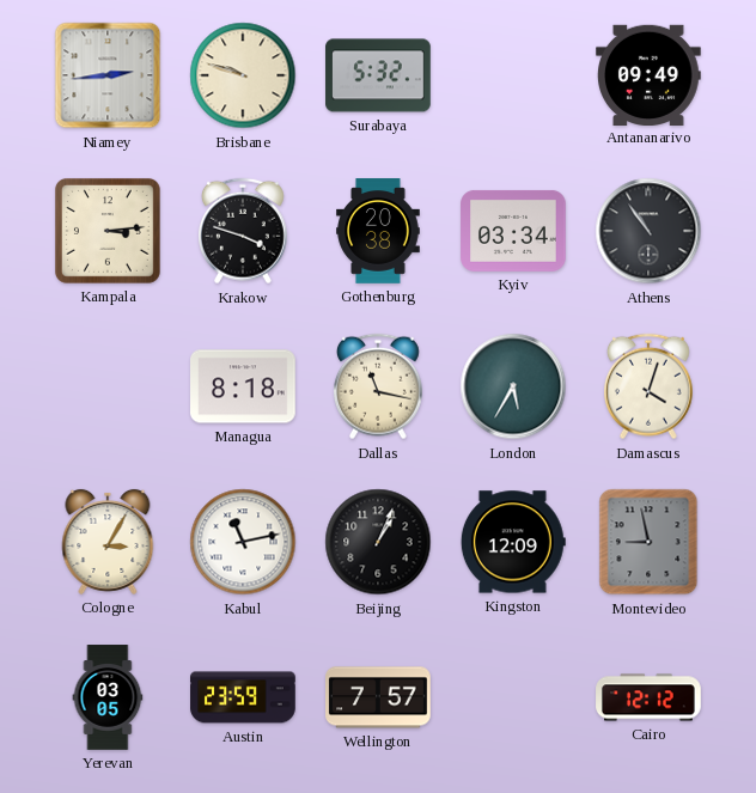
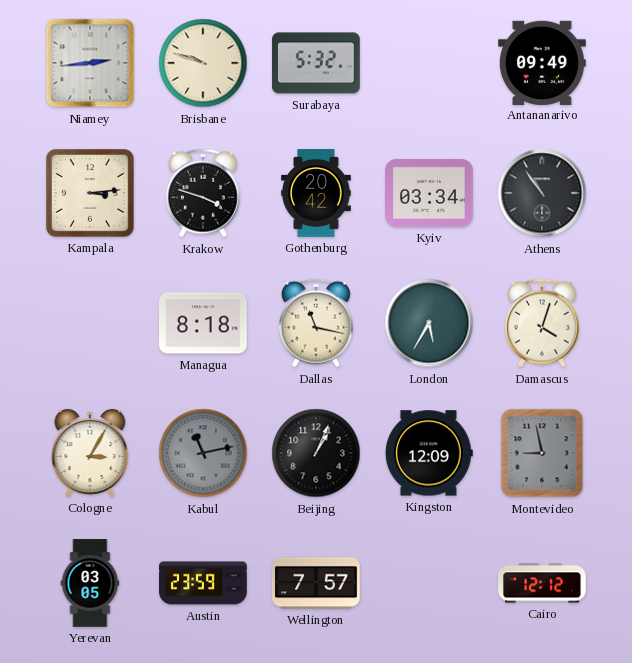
Gothenburg: 20:38 -> 20:42
Kabul dial: white -> grey
